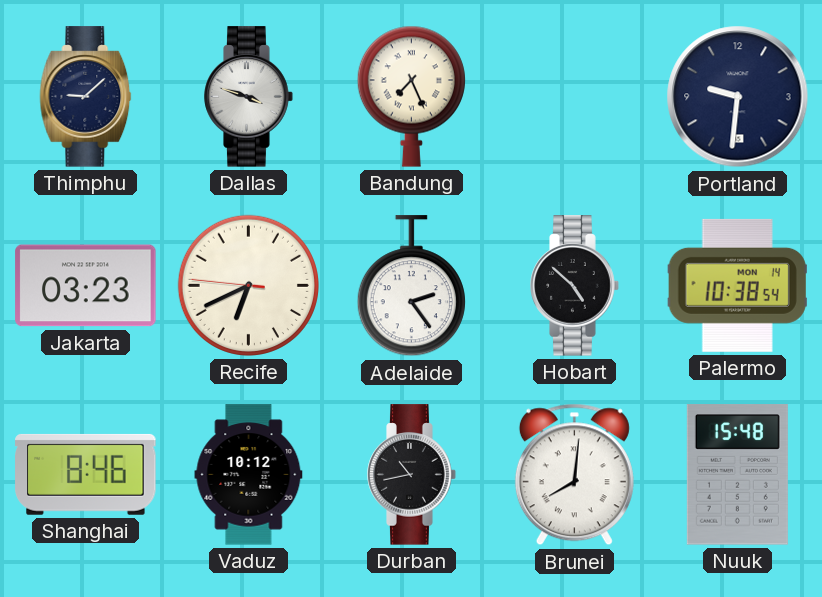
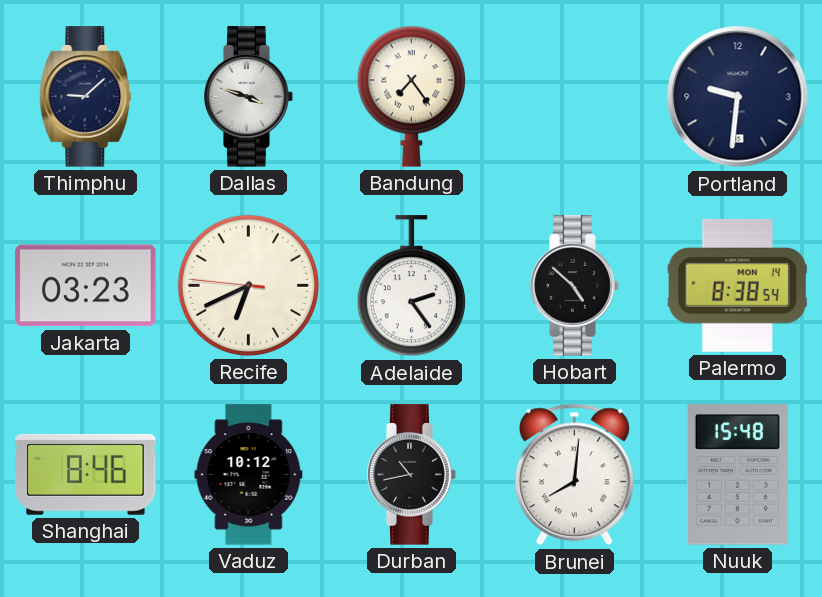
Bandung: 7:26 -> 7:24
Palermo: 10:38 -> 8:38
